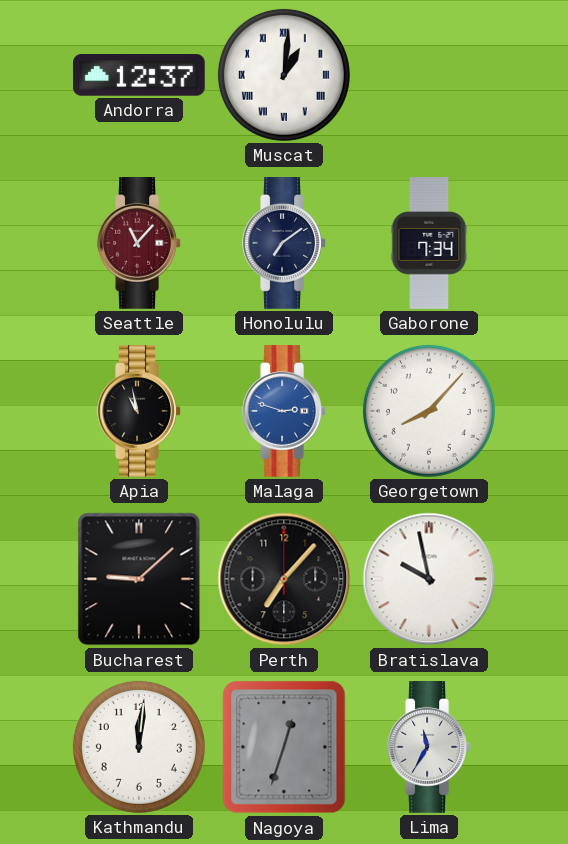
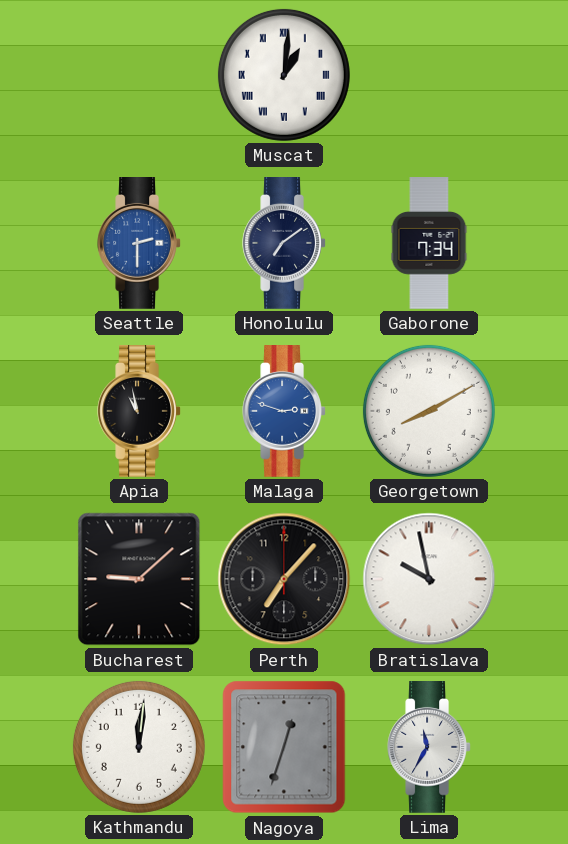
Andorra: 12:37 -> none
Seattle: 11:07 -> 2:30
Seattle dial: burgundy -> blue
Georgetown: 8:07 -> 8:10
